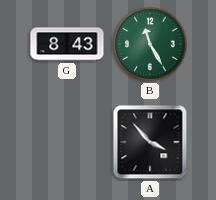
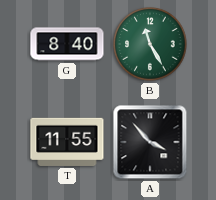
G: 8:43 -> 8:40
T: none -> 11:55
